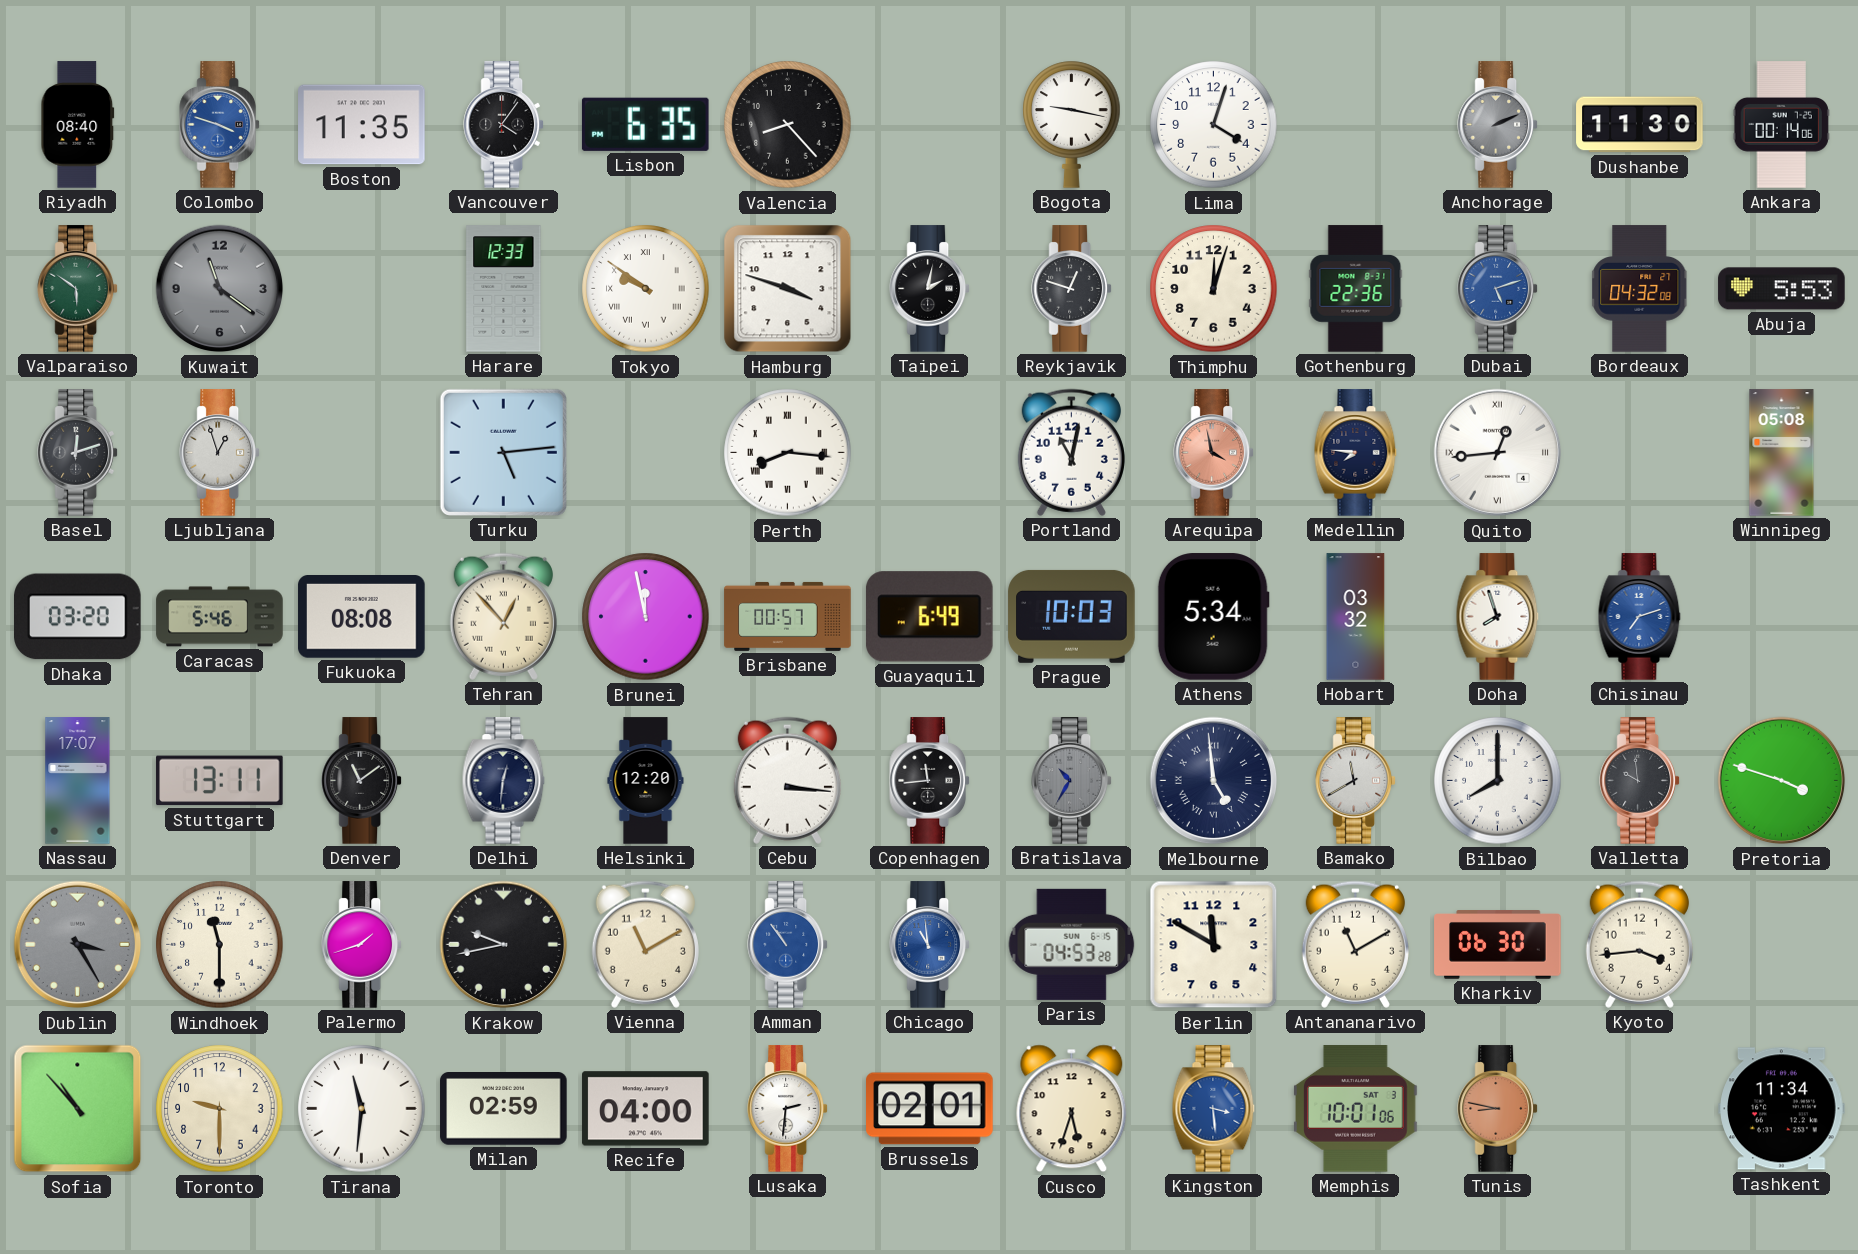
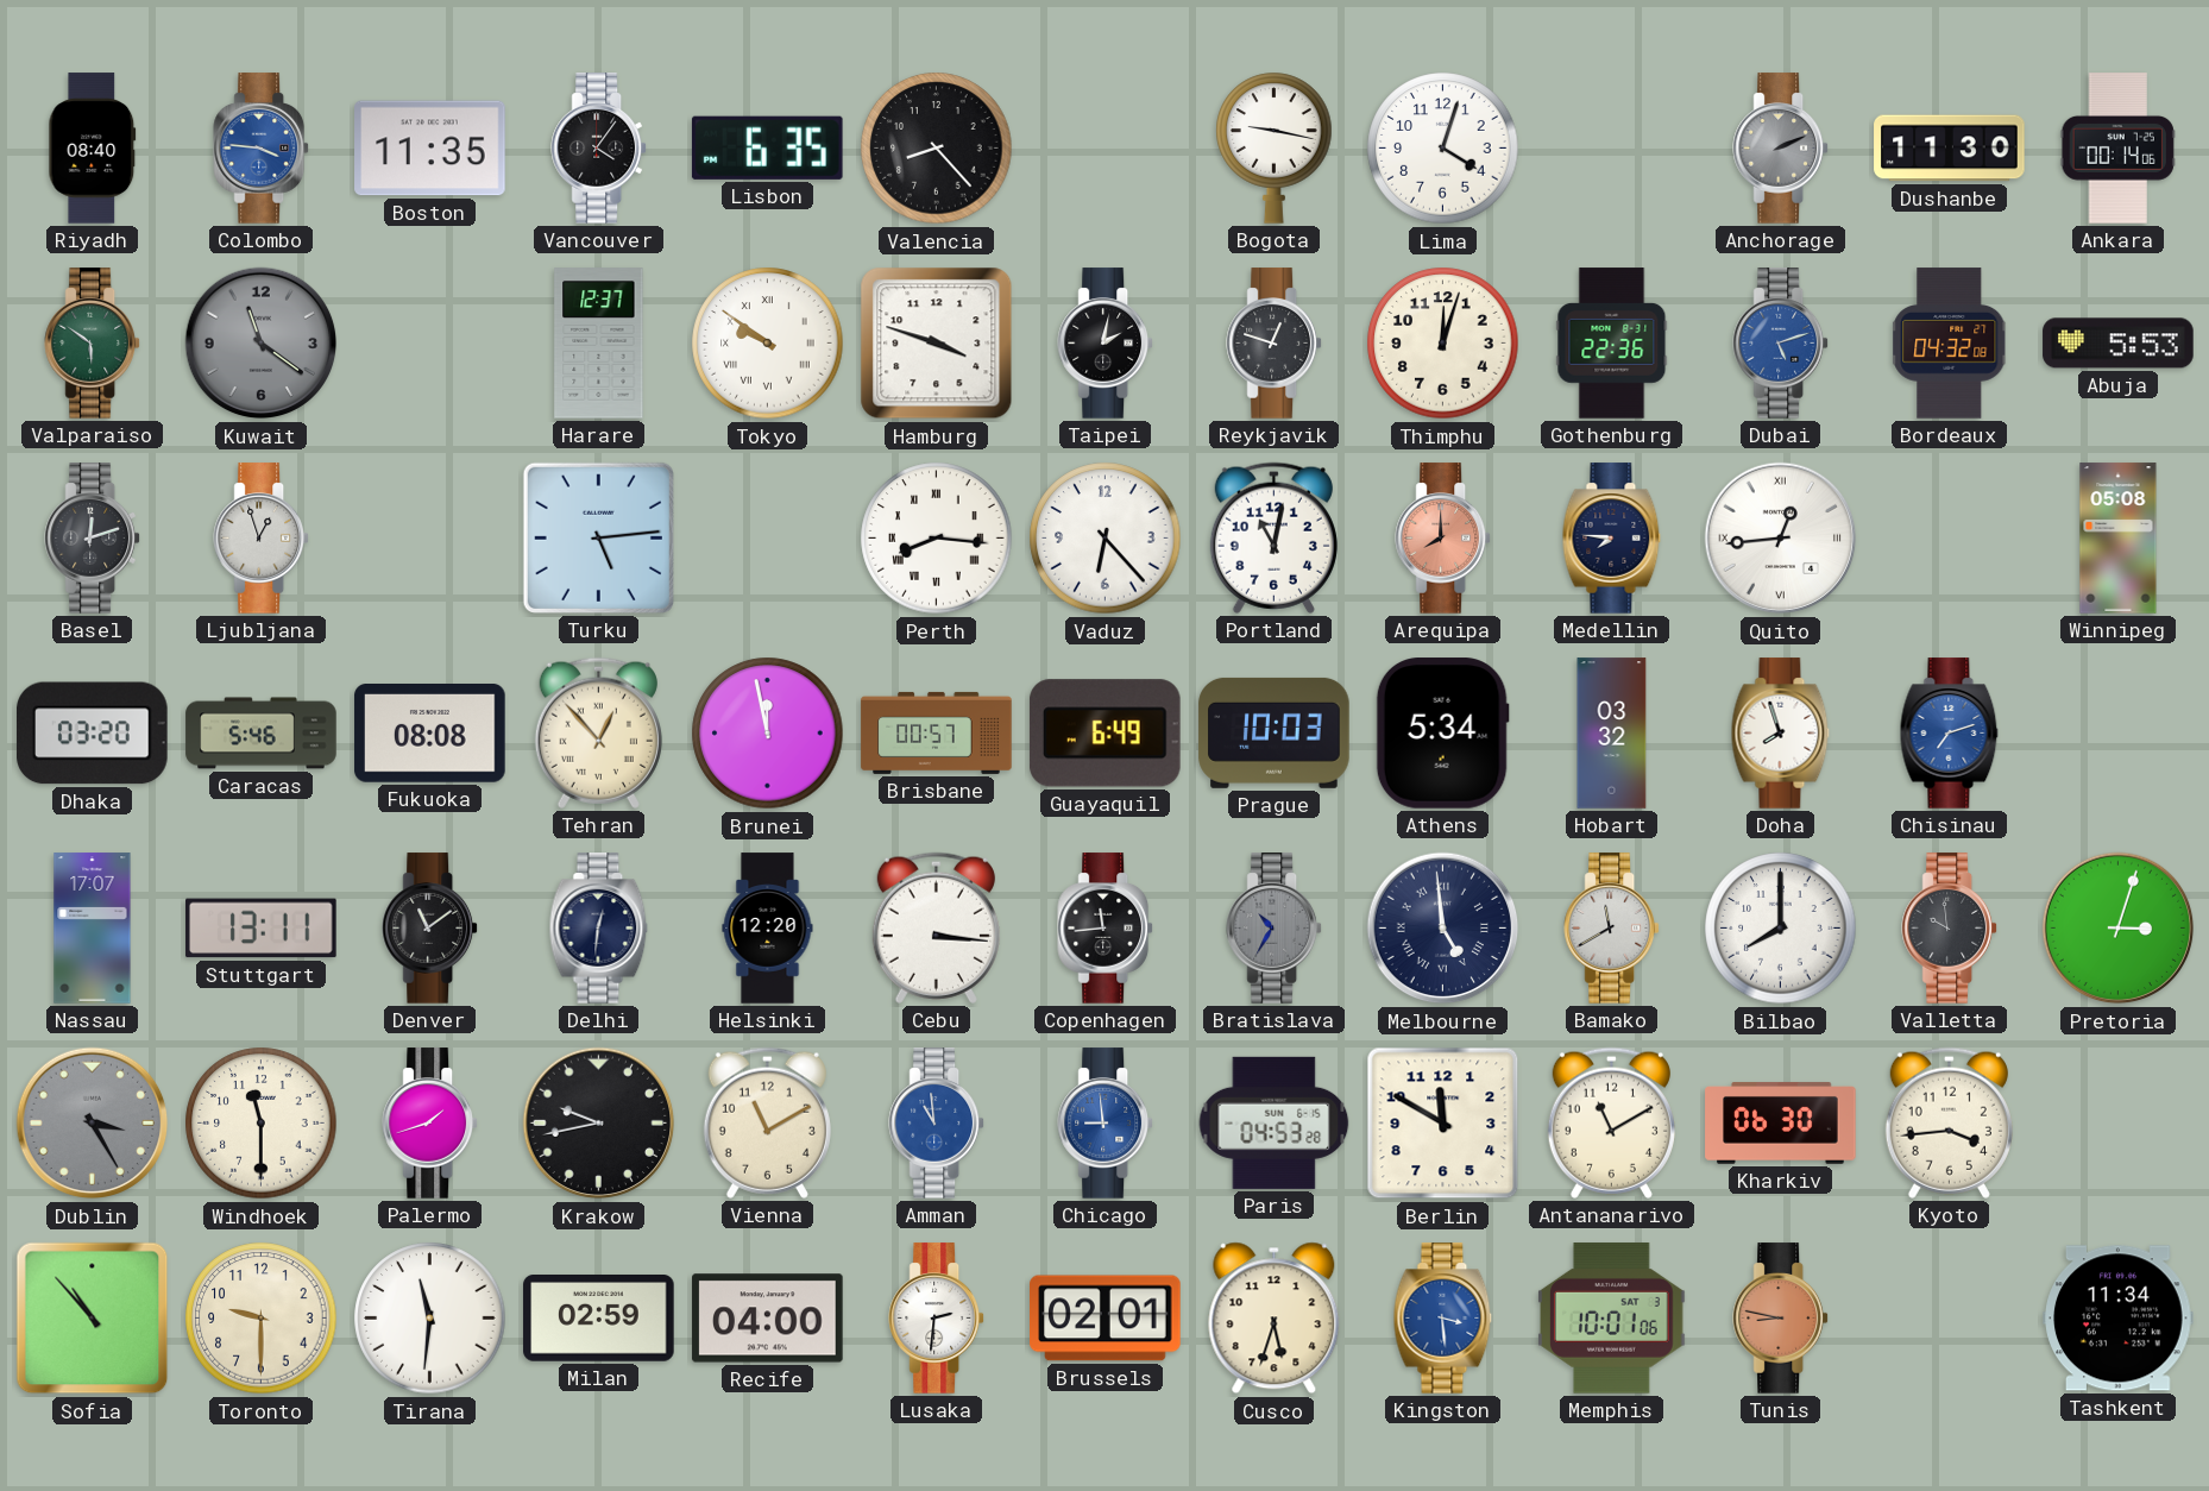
Colombo: 3:48 -> 3:46
Harare: 12:33 -> 12:37
Vaduz: none -> 6:23
Arequipa: 3:58 -> 8:00
Pretoria: 3:48 -> 3:03
Amman: 10:54 -> 10:59
Chicago: 10:59 -> 8:59
